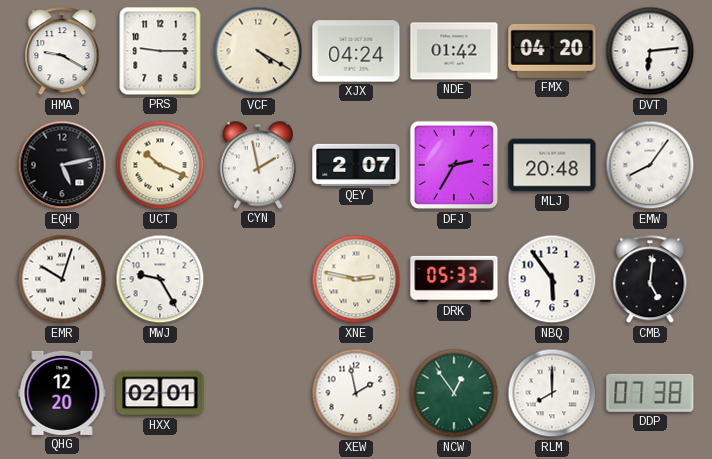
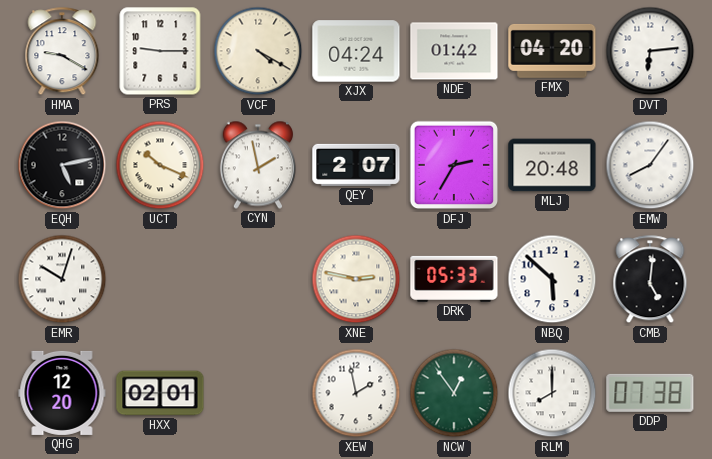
MWJ: 9:25 -> none
NBQ: 5:54 -> 5:52
